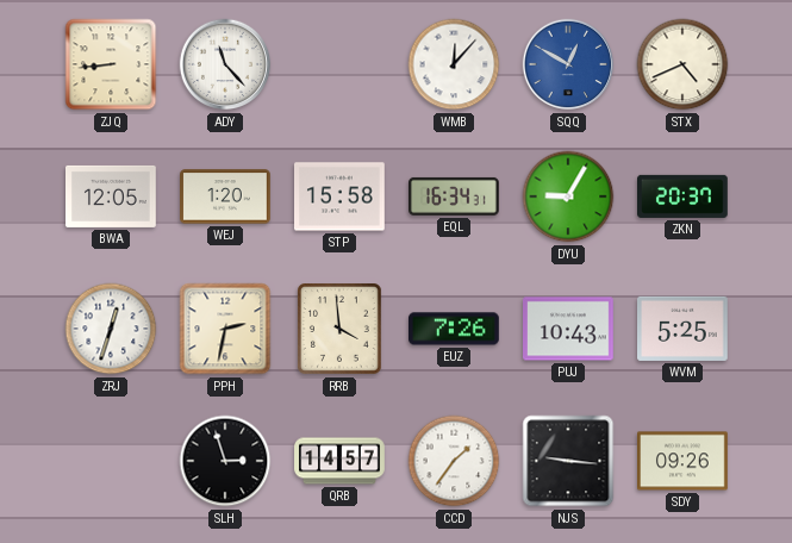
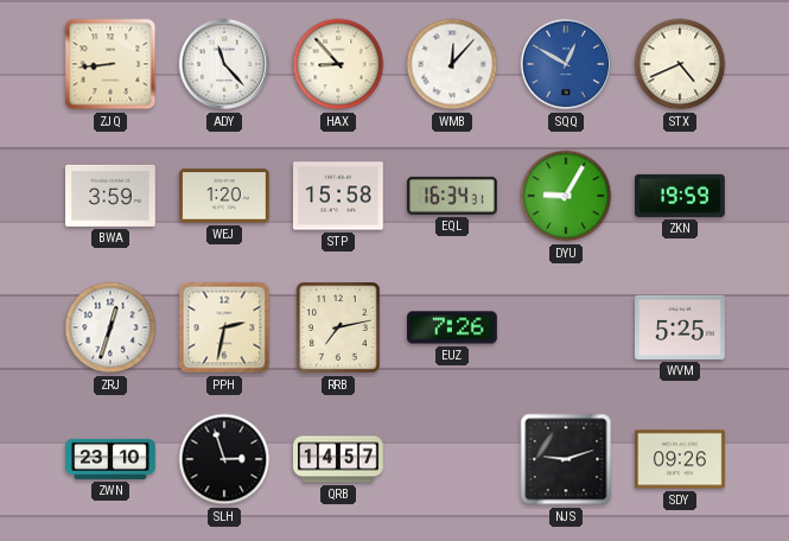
HAX: none -> 8:53
BWA: 12:05 -> 3:59
ZKN: 20:37 -> 19:59
RRB: 3:59 -> 7:13
PUJ: 10:43 -> none
ZWN: none -> 23:10
CCD: 1:36 -> none
NJS: 9:16 -> 9:12
